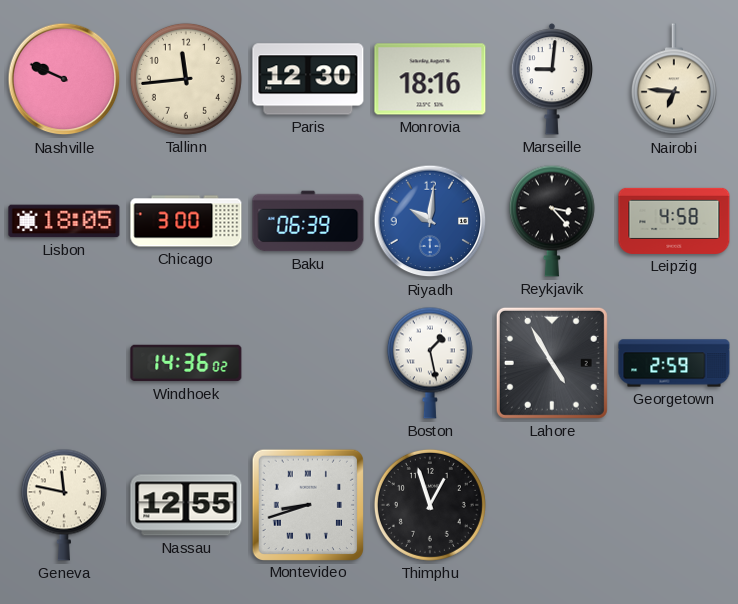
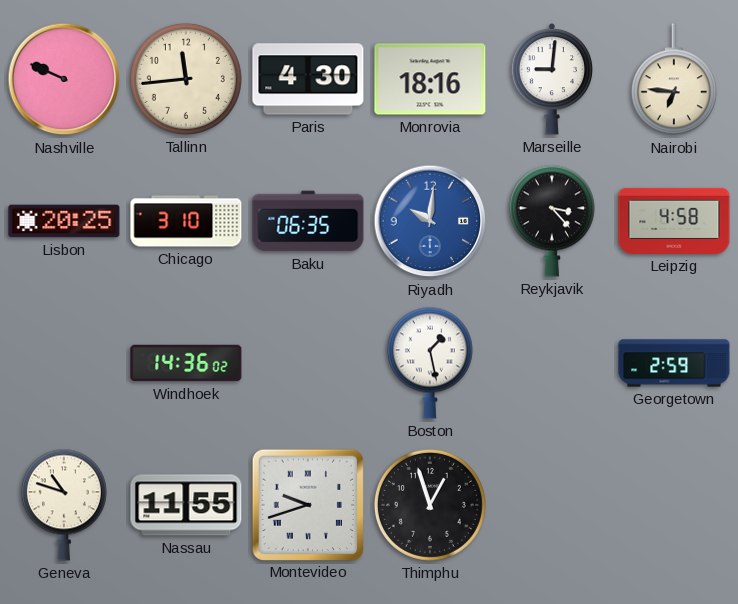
Paris: 12:30 -> 4:30
Lisbon: 18:05 -> 20:25
Chicago: 3:00 -> 3:10
Baku: 06:39 -> 06:35
Lahore: 4:55 -> none
Geneva: 11:47 -> 10:48
Nassau: 12:55 -> 11:55
Montevideo: 8:42 -> 9:42
